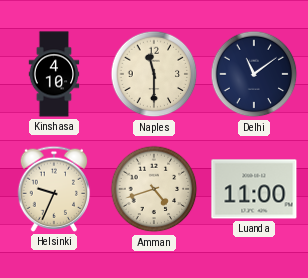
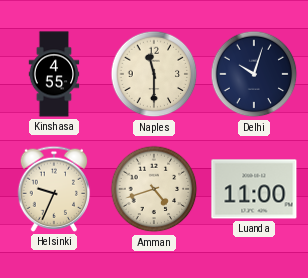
Kinshasa: 4:10 -> 4:55
Delhi: 11:09 -> 10:03
